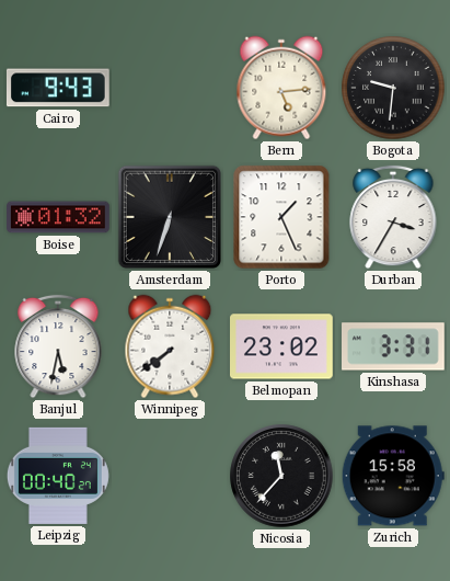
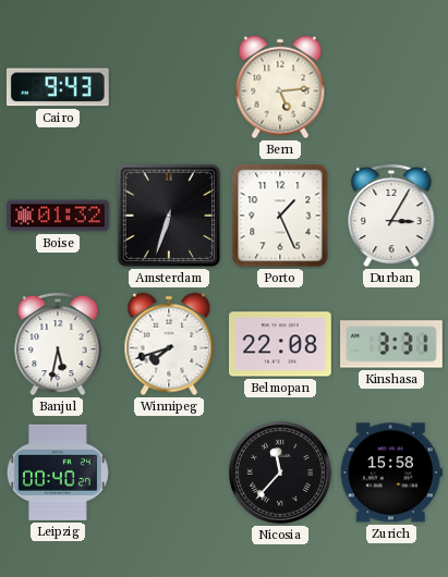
Bogota: 9:31 -> none
Durban: 3:35 -> 3:05
Winnipeg: 7:39 -> 7:42
Belmopan: 23:02 -> 22:08
